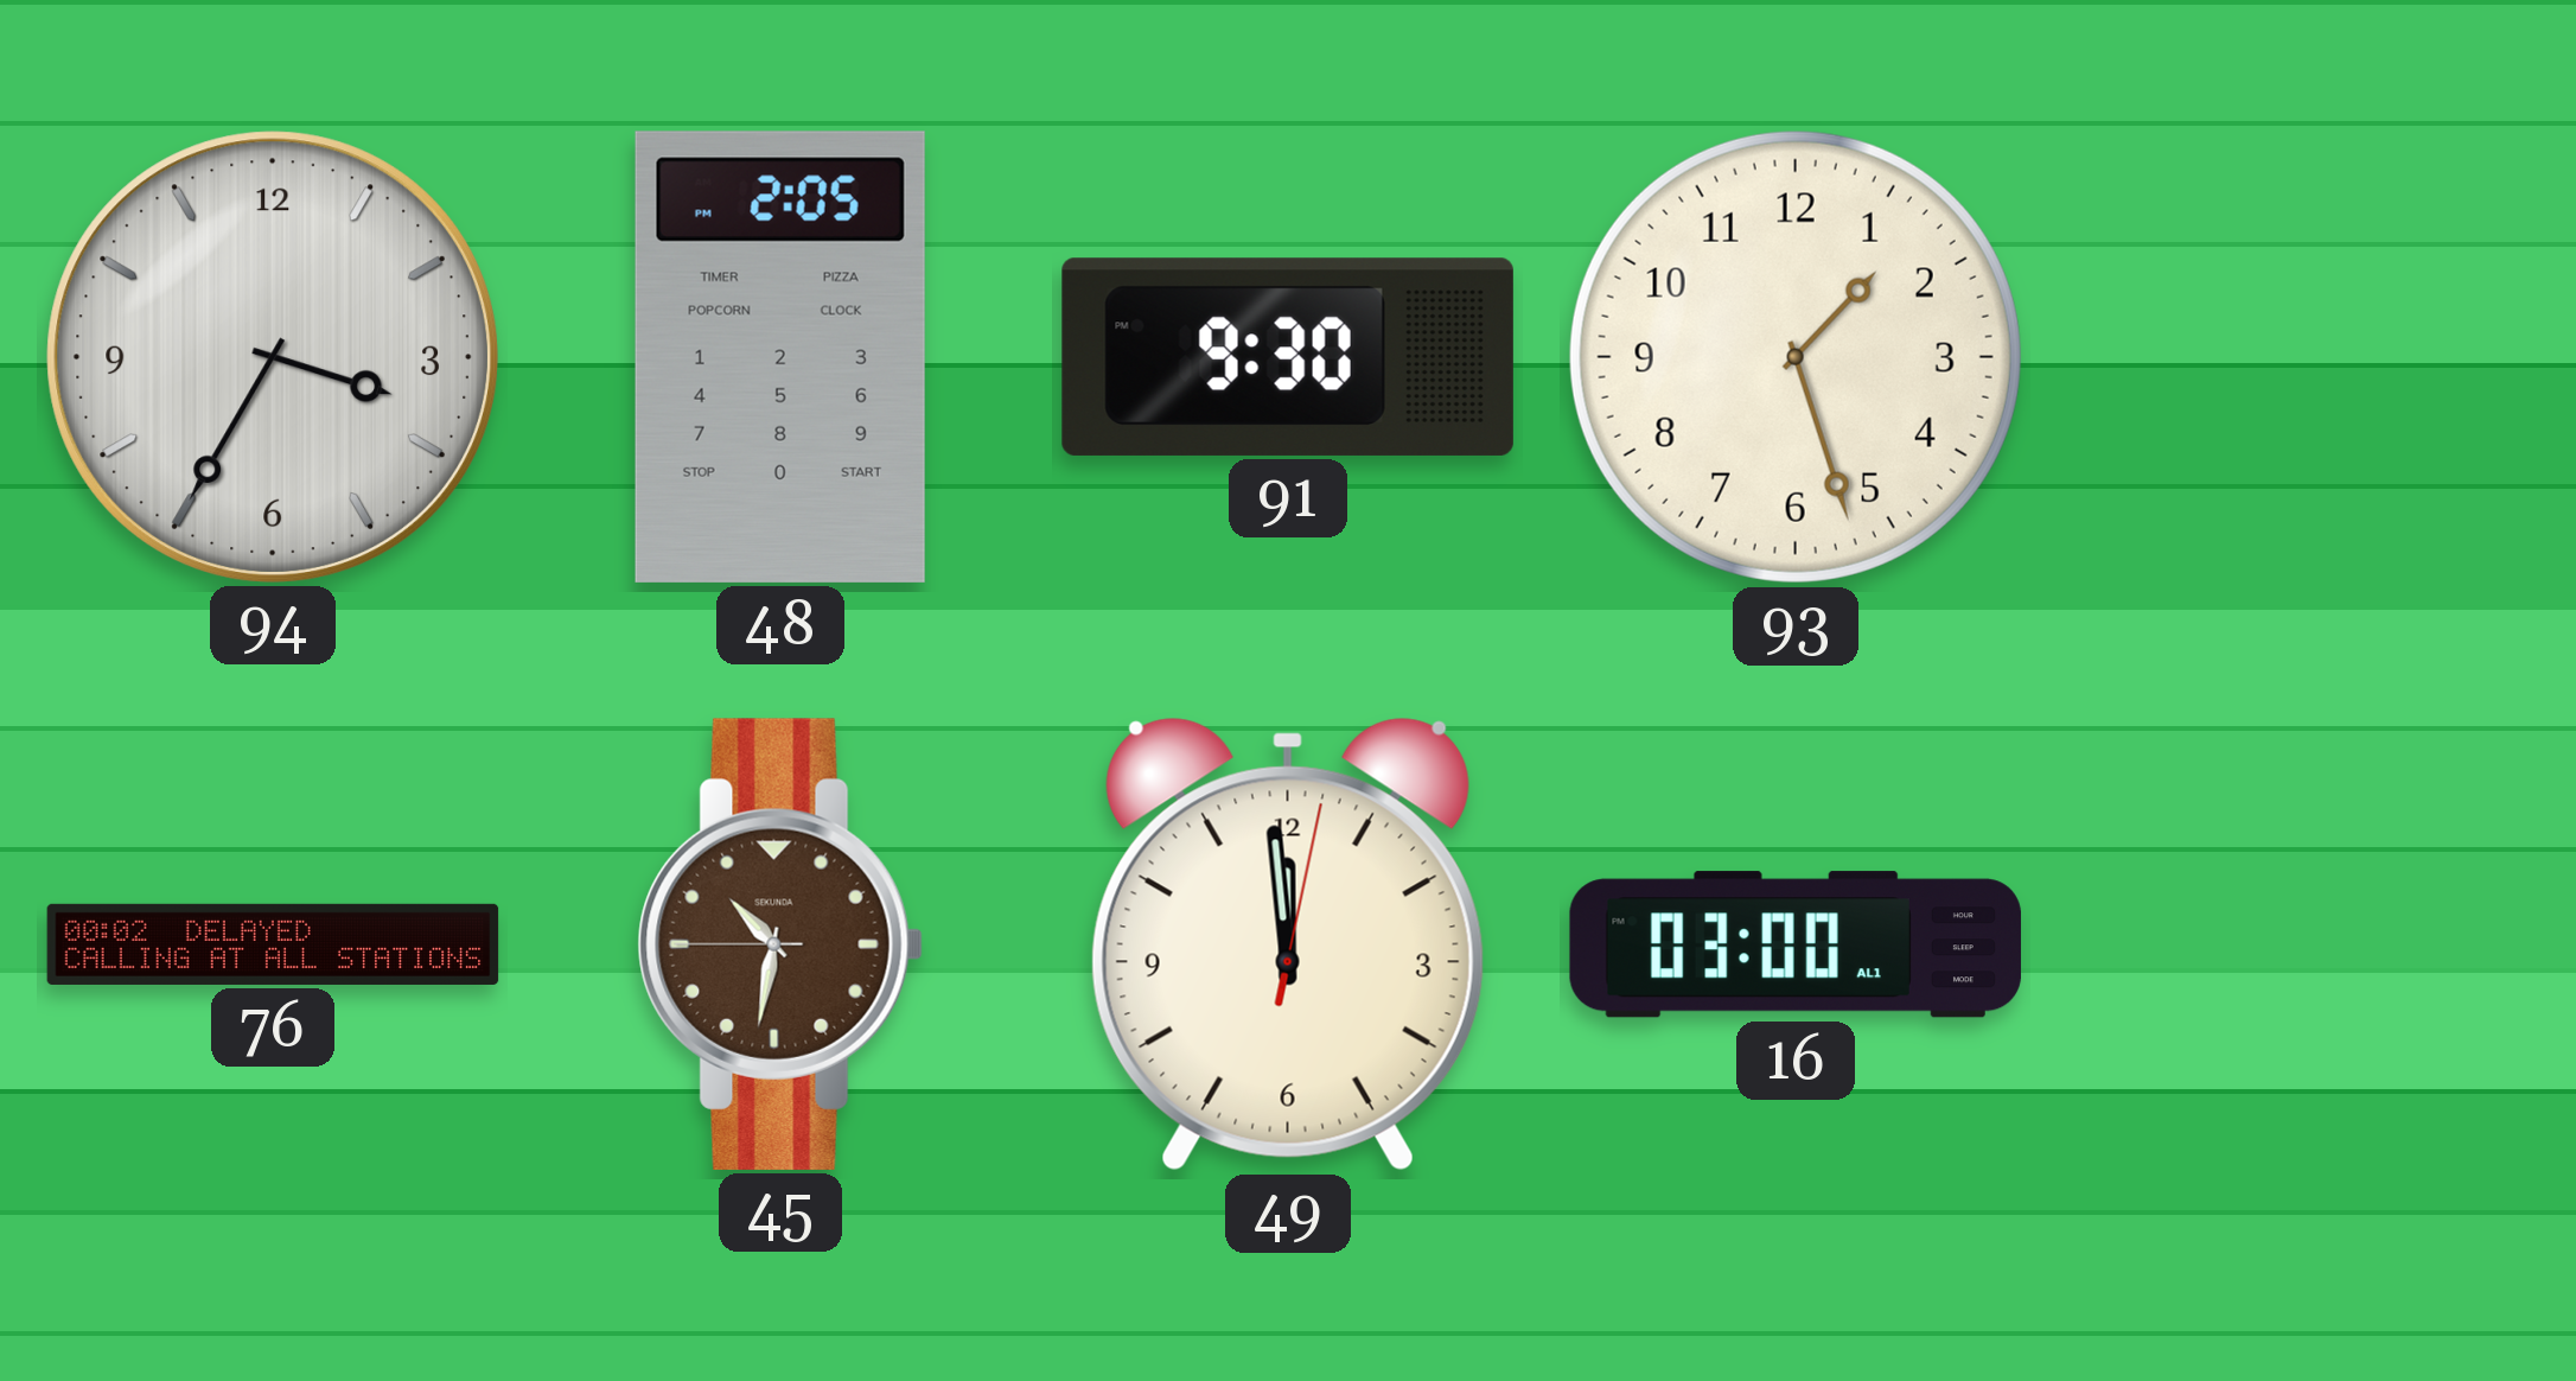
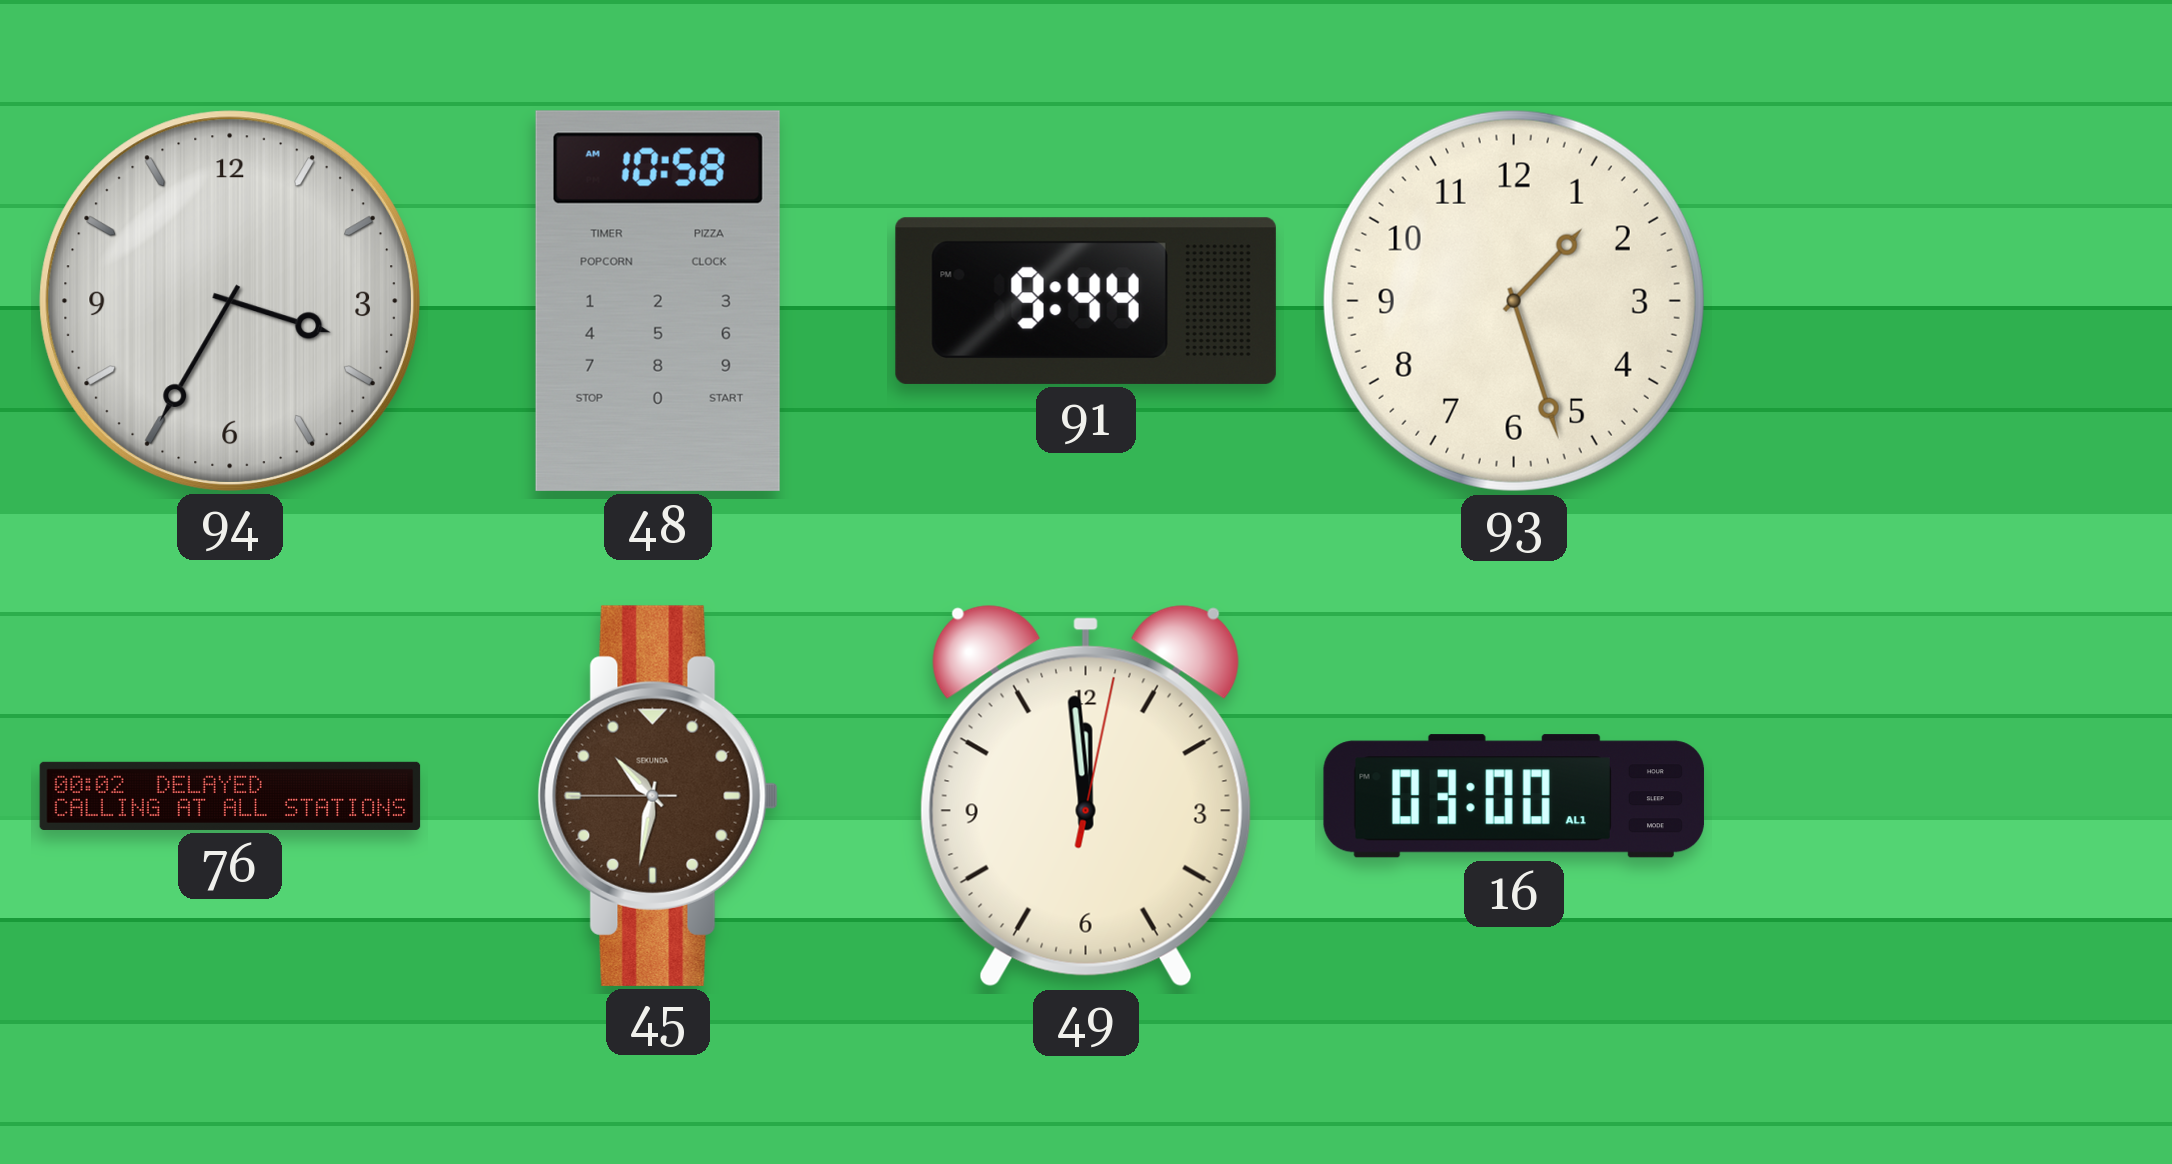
48: 2:05 -> 10:58
91: 9:30 -> 9:44
